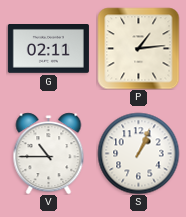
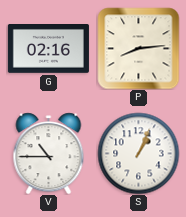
G: 02:11 -> 02:16
P: 1:14 -> 8:14
